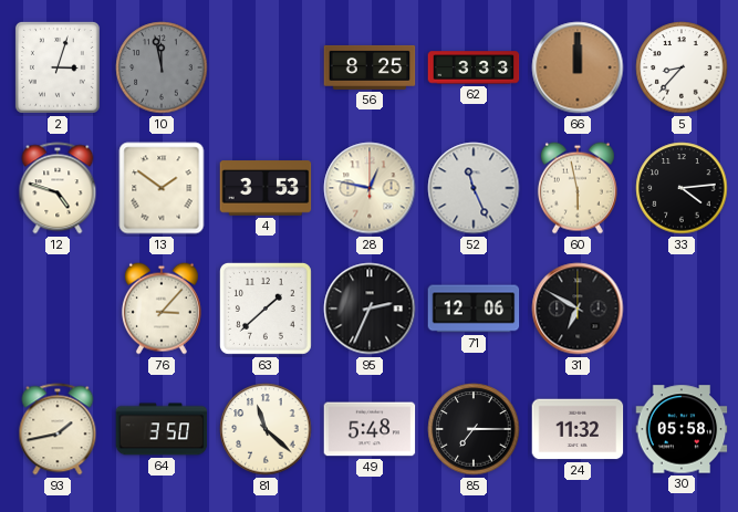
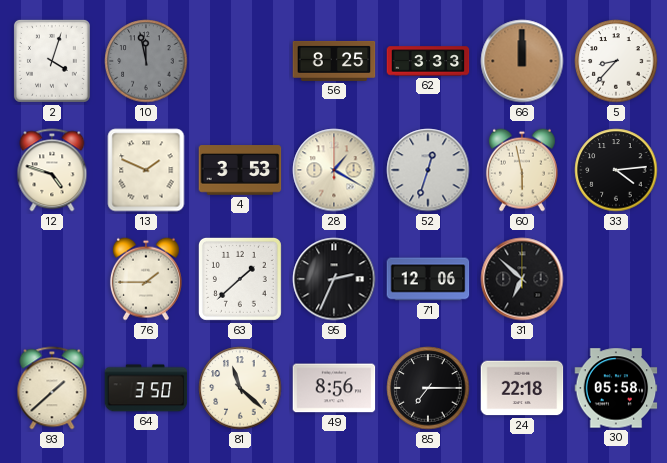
2: 3:03 -> 4:03
13: 1:51 -> 1:49
28: 12:47 -> 1:20
52: 11:26 -> 12:33
76: 3:07 -> 1:45
31: 6:50 -> 6:52
93: 1:43 -> 1:38
49: 5:48 -> 8:56
24: 11:32 -> 22:18
